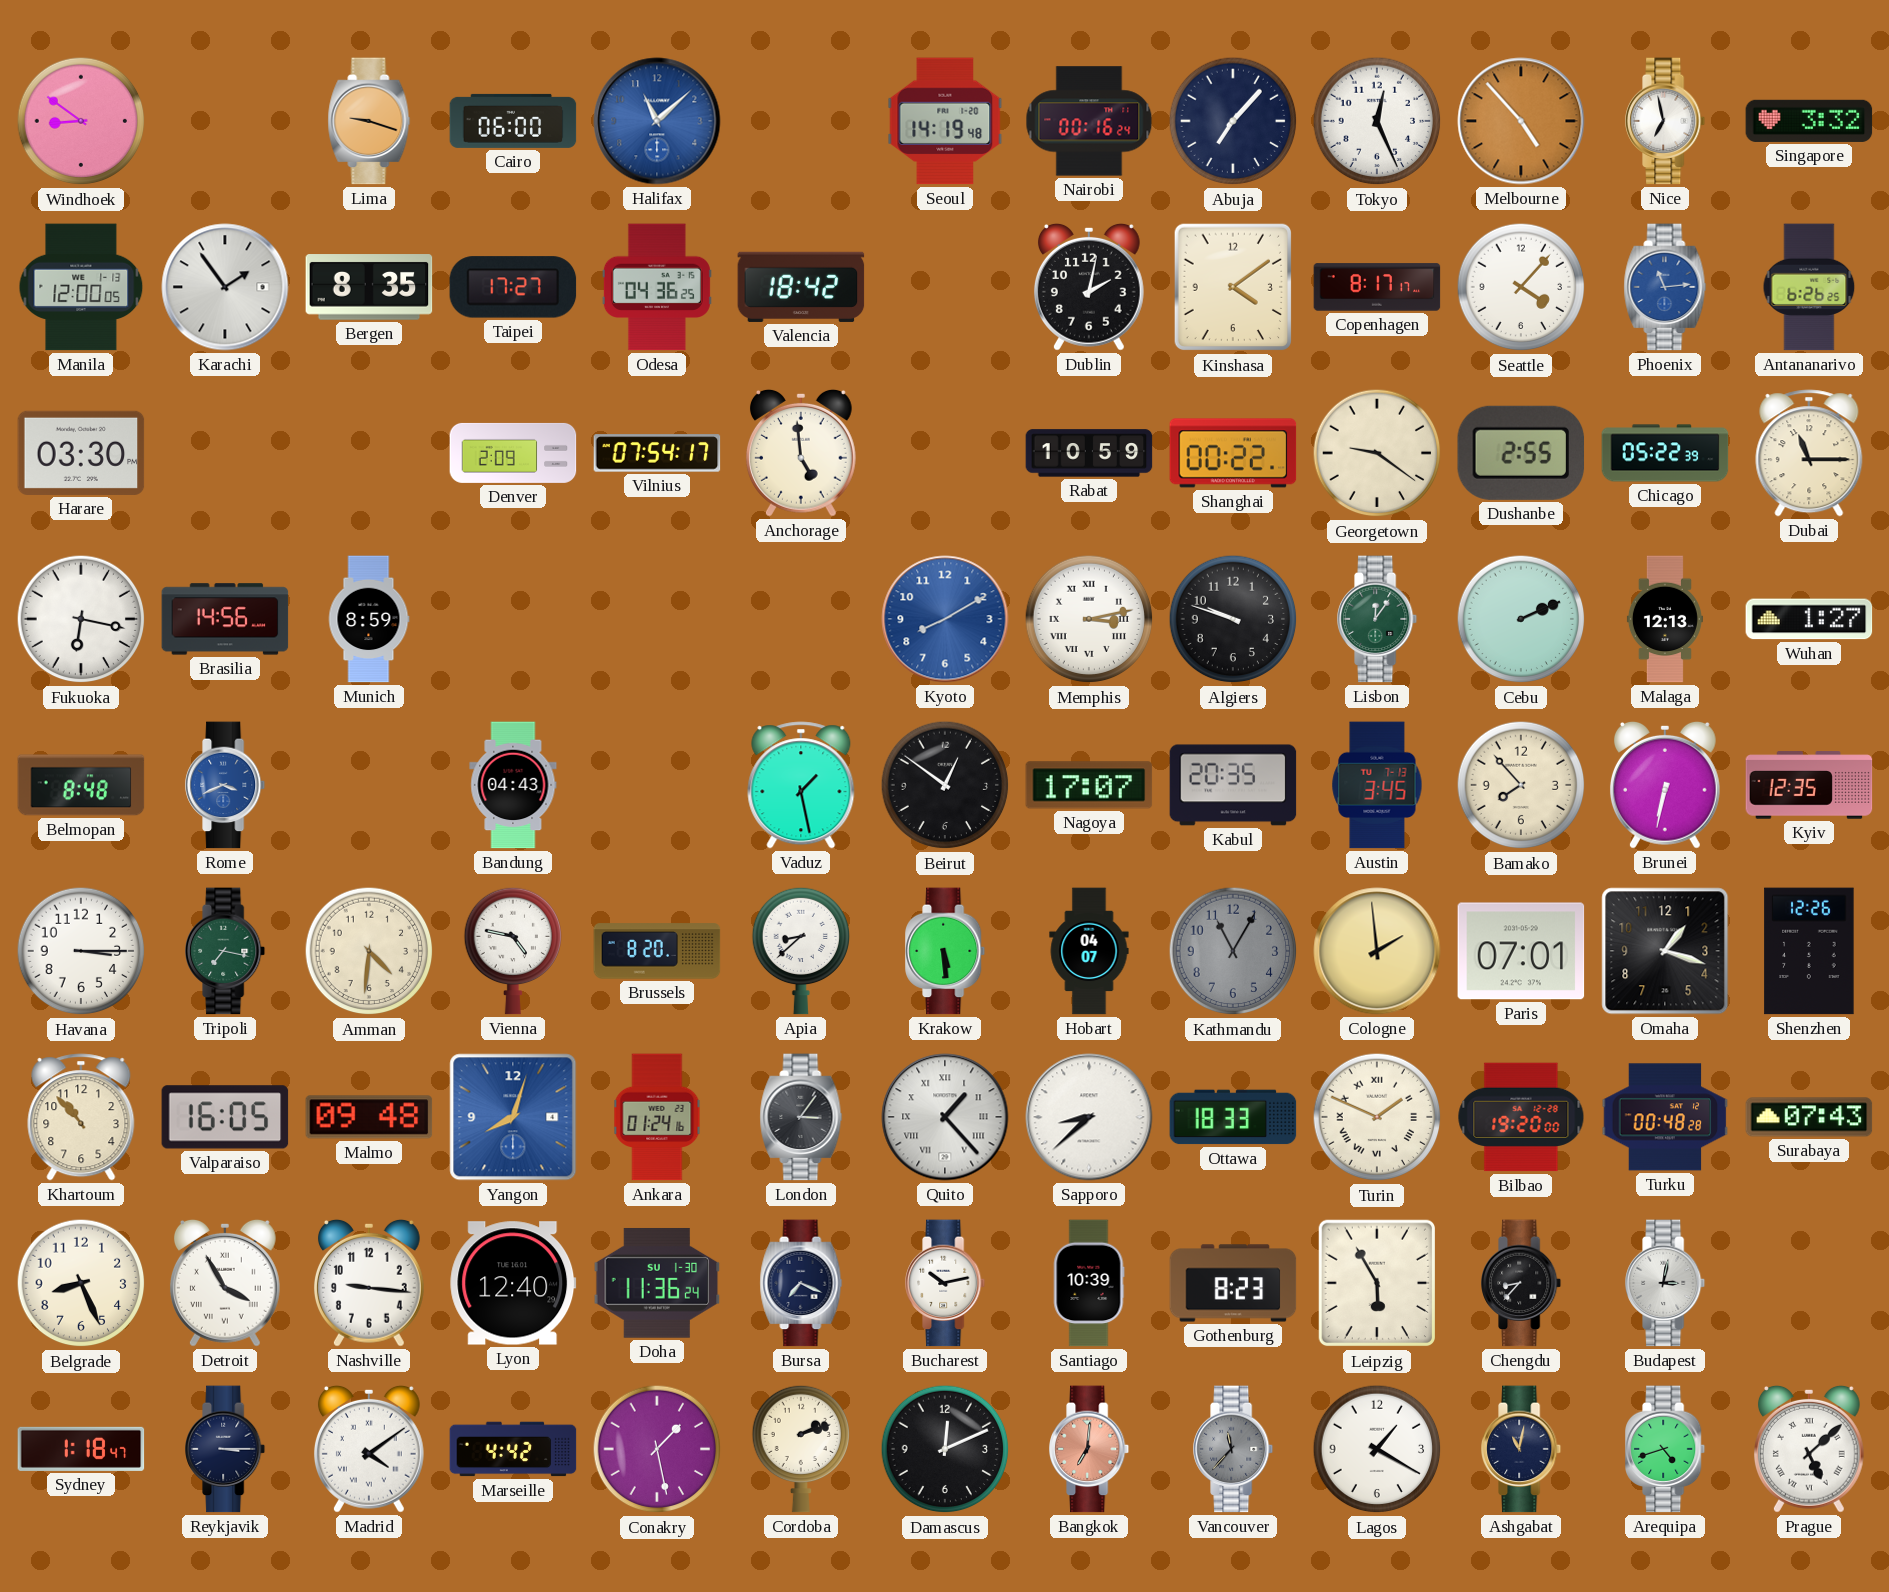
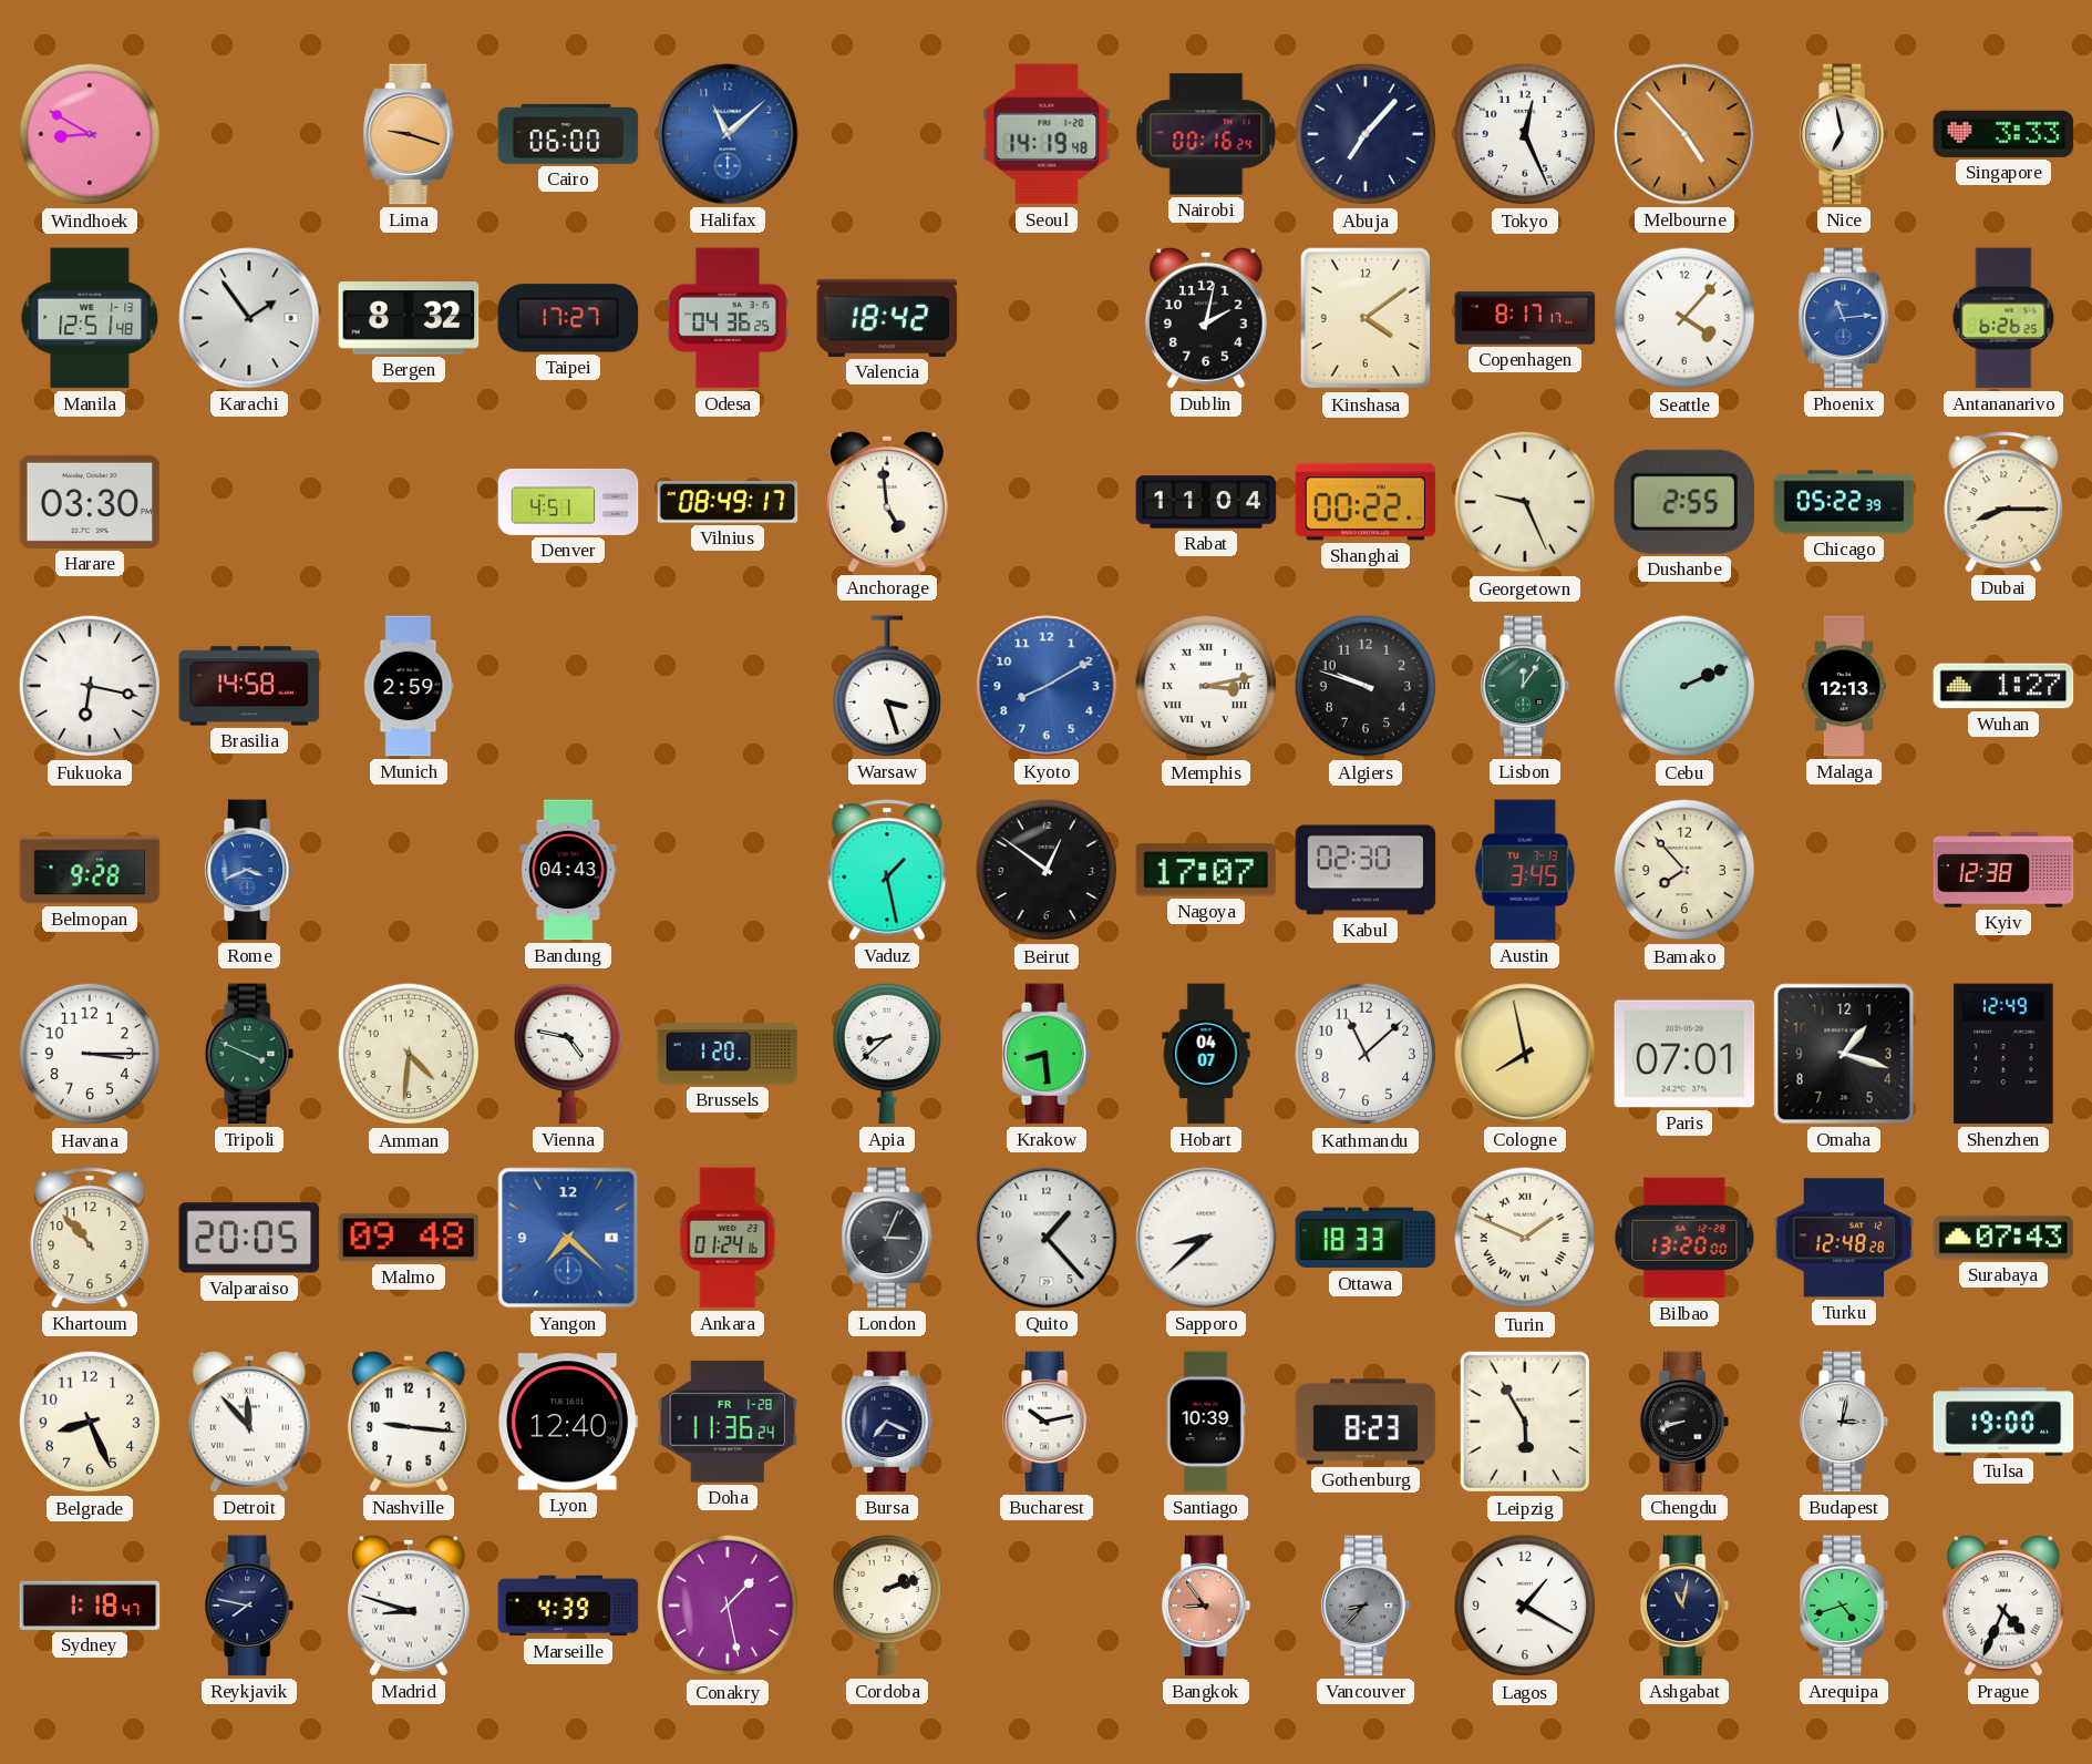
Windhoek: 8:51 -> 8:50
Singapore: 3:32 -> 3:33
Manila: 12:00 -> 12:51
Bergen: 8:35 -> 8:32
Denver: 2:09 -> 4:51
Vilnius: 07:54 -> 08:49
Rabat: 10:59 -> 11:04
Georgetown: 9:21 -> 9:26
Dubai: 11:15 -> 8:15
Brasilia: 14:56 -> 14:58
Munich: 8:59 -> 2:59
Warsaw: none -> 3:27
Belmopan: 8:48 -> 9:28
Kabul: 20:35 -> 02:30
Brunei: 6:32 -> none
Kyiv: 12:35 -> 12:38
Tripoli: 7:17 -> 3:49
Brussels: 8:20 -> 1:20
Krakow: 5:29 -> 8:29
Kathmandu: 11:05 -> 11:08
Kathmandu dial: grey -> white
Cologne: 1:59 -> 7:58
Shenzhen: 12:26 -> 12:49
Valparaiso: 16:05 -> 20:05
Yangon: 8:03 -> 7:22
London: 3:06 -> 3:04
Quito numerals: Roman -> Arabic
Bilbao: 19:20 -> 13:20
Turku: 00:48 -> 12:48
Detroit: 3:55 -> 11:53
Doha date: SU 1-30 -> FR 1-28
Chengdu: 8:37 -> 8:42
Tulsa: none -> 19:00
Reykjavik: 3:15 -> 7:47
Madrid: 4:09 -> 8:48
Marseille: 4:42 -> 4:39
Damascus: 12:11 -> none
Bangkok: 7:01 -> 8:54
Vancouver: 11:37 -> 8:37
Prague: 5:08 -> 4:34
